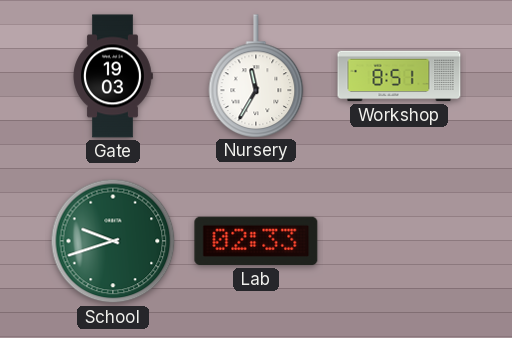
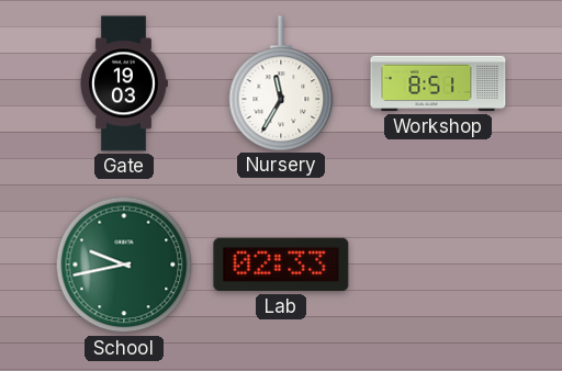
School: 9:42 -> 9:43
